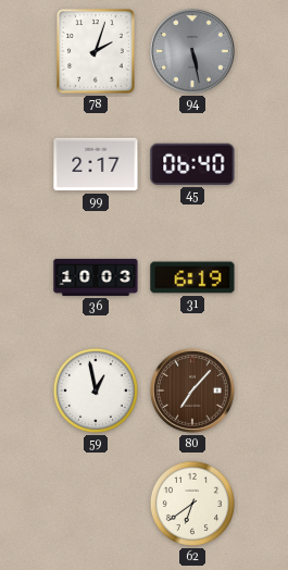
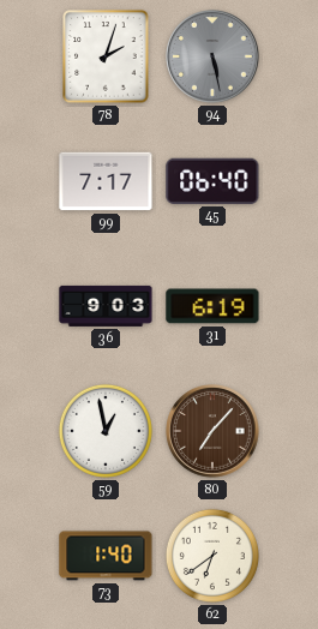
99: 2:17 -> 7:17
36: 10:03 -> 9:03
73: none -> 1:40
